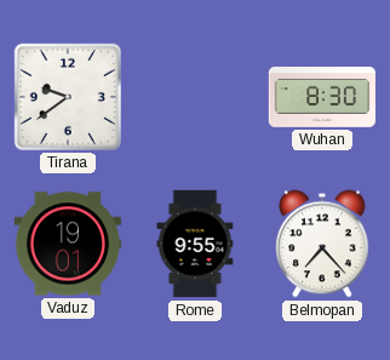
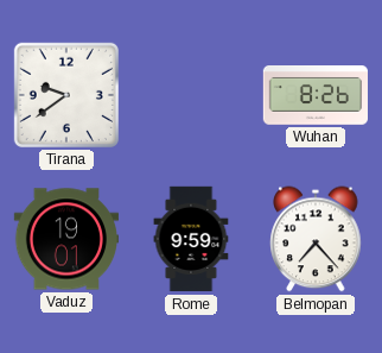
Wuhan: 8:30 -> 8:26
Rome: 9:55 -> 9:59
